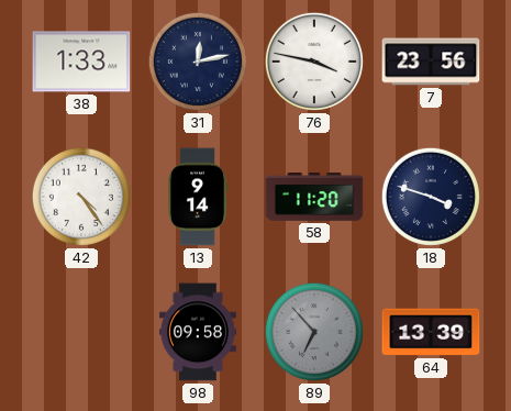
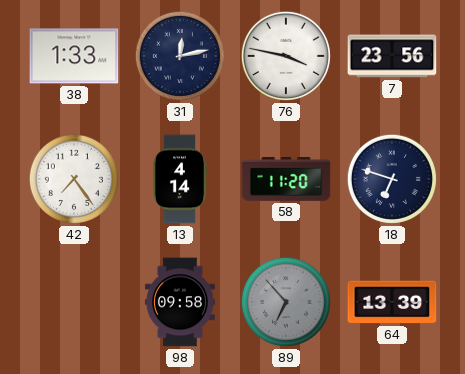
42: 4:24 -> 7:24
13: 9:14 -> 4:14
18: 3:48 -> 6:48
